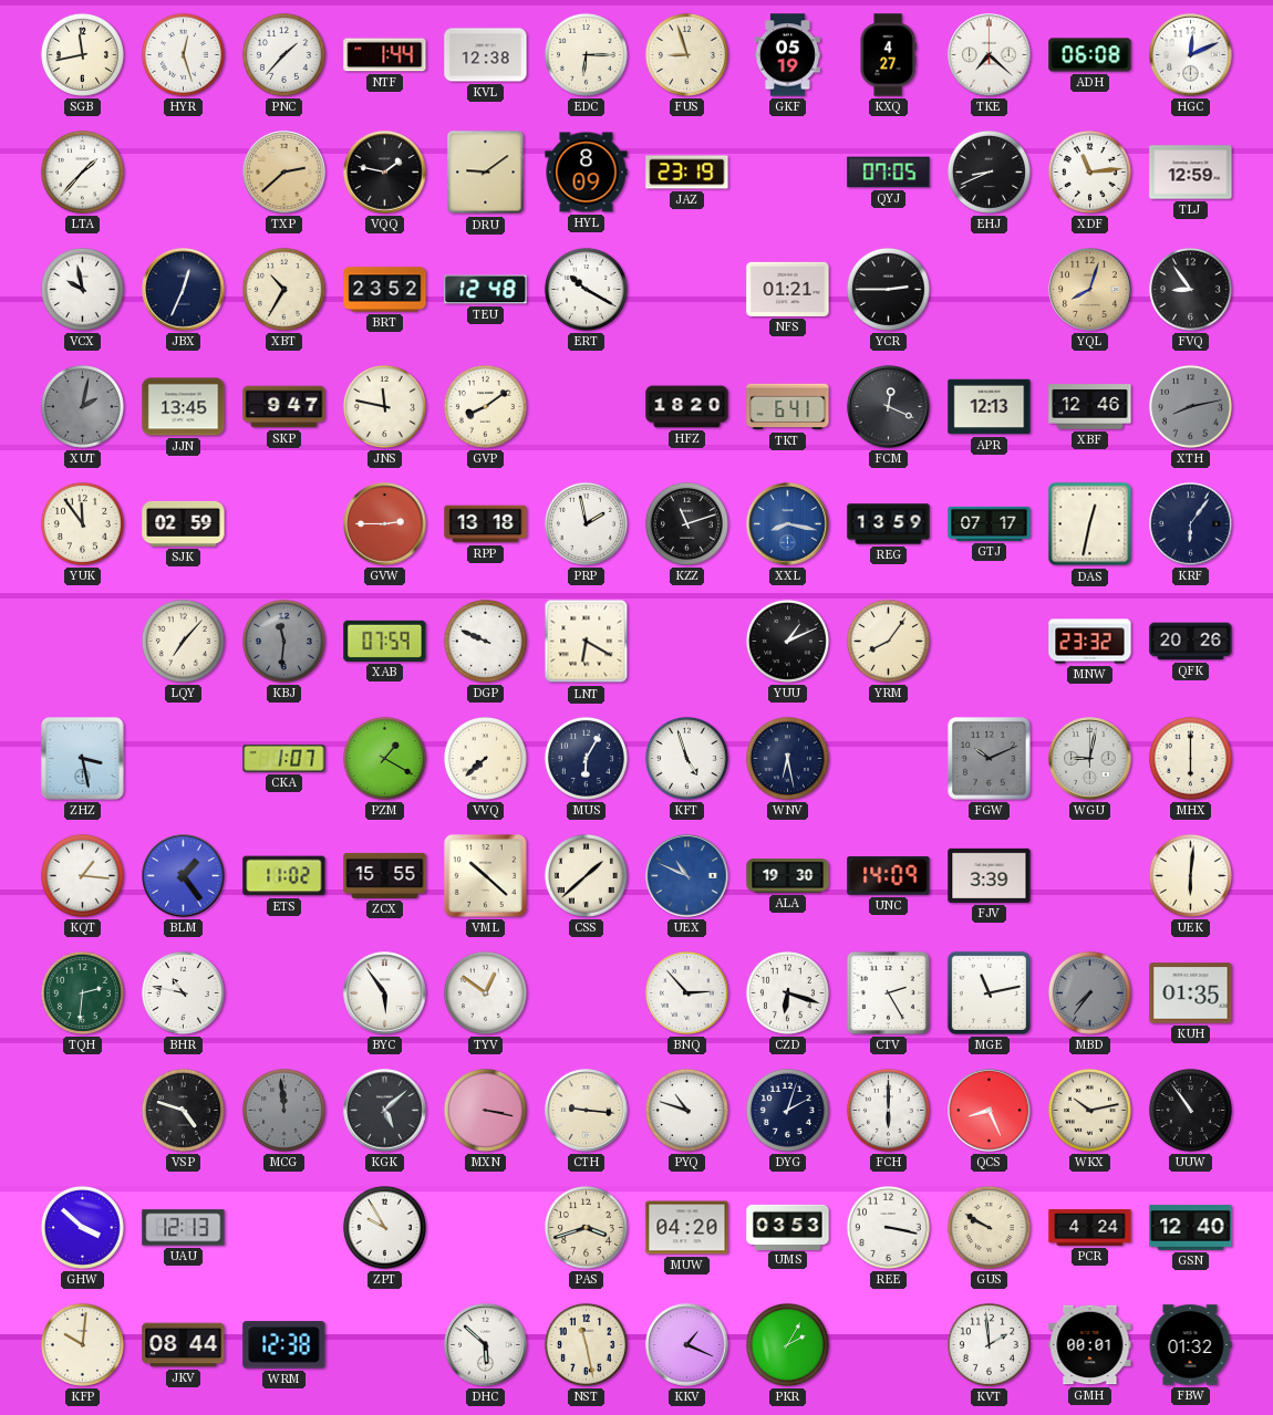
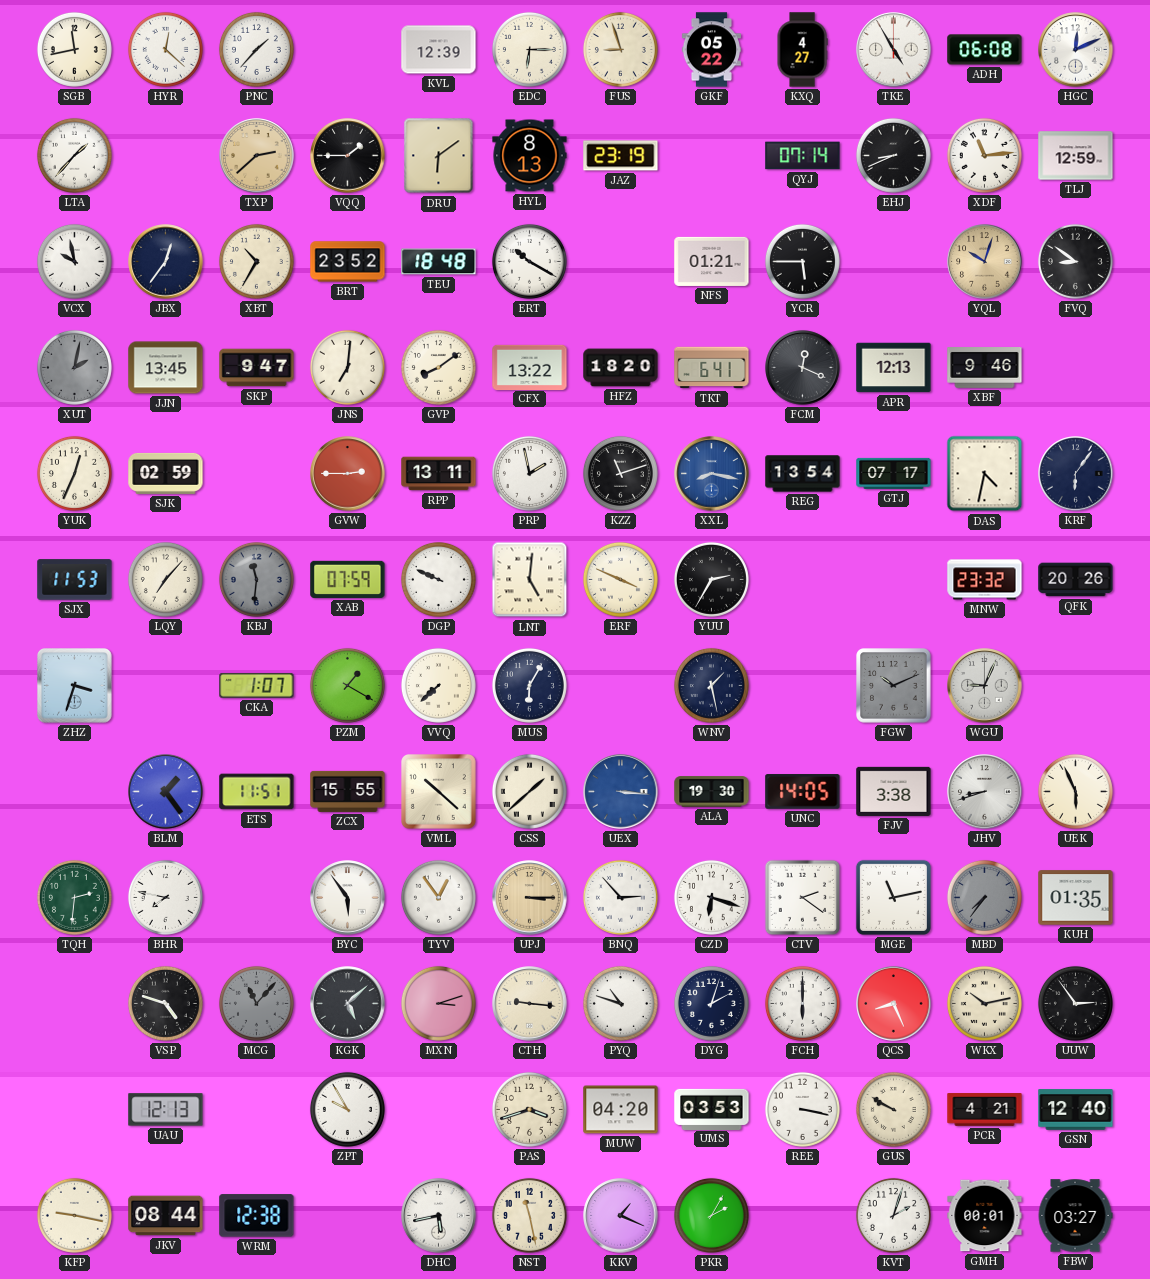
HYR: 12:27 -> 12:22
NTF: 1:44 -> none
KVL: 12:38 -> 12:39
GKF: 05:19 -> 05:22
TKE: 7:22 -> 4:55
VQQ: 1:47 -> 1:45
DRU: 9:09 -> 6:09
HYL: 8:09 -> 8:13
QYJ: 07:05 -> 07:14
JBX: 12:34 -> 12:36
TEU: 12:48 -> 18:48
YCR: 2:45 -> 5:45
YQL: 8:03 -> 10:03
FVQ: 8:54 -> 8:51
JNS: 11:47 -> 7:01
CFX: none -> 13:22
XBF: 12:46 -> 9:46
XTH: 8:13 -> none
YUK: 11:54 -> 12:34
RPP: 13:18 -> 13:11
REG: 13:59 -> 13:54
DAS: 12:32 -> 4:32
SJX: none -> 11:53
LNT: 6:20 -> 5:01
ERF: none -> 3:49
YUU: 1:11 -> 2:35
YRM: 8:06 -> none
ZHZ: 3:28 -> 3:33
KFT: 4:57 -> none
WNV: 6:28 -> 1:28
WGU: 9:02 -> 9:04
MHX: 6:00 -> none
KQT: 1:16 -> none
ETS: 11:02 -> 11:51
UEX: 10:49 -> 3:16
UNC: 14:09 -> 14:05
FJV: 3:39 -> 3:38
JHV: none -> 8:42
UEK: 6:01 -> 5:56
BHR: 10:47 -> 7:47
TYV: 12:51 -> 12:54
UPJ: none -> 3:15
CTV: 2:25 -> 2:21
MCG: 11:59 -> 11:07
MXN: 3:17 -> 3:12
UUW: 10:54 -> 2:54
GHW: 3:52 -> none
PCR: 4:24 -> 4:21
KFP: 10:01 -> 9:17
DHC: 5:52 -> 5:43
KVT: 1:59 -> 2:03
FBW: 01:32 -> 03:27
